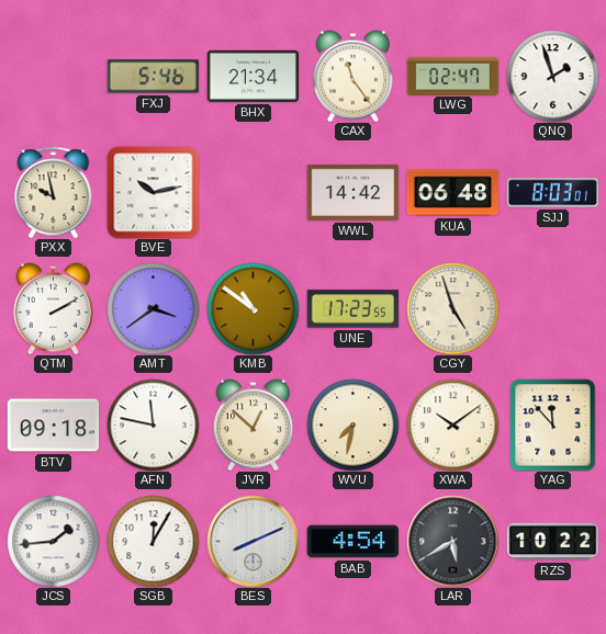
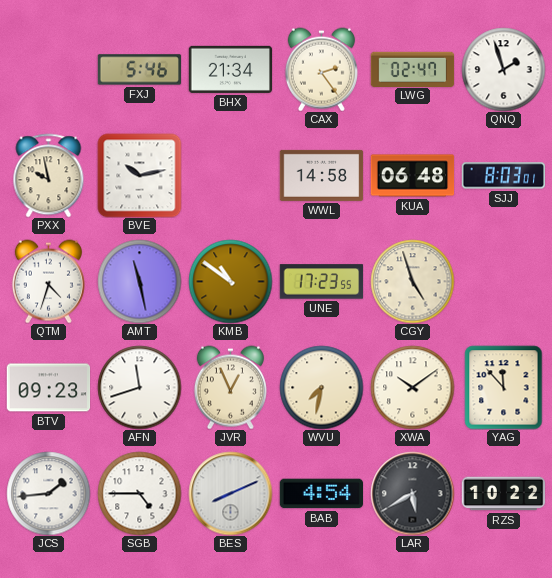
CAX: 11:24 -> 2:24
WWL: 14:42 -> 14:58
QTM: 2:10 -> 4:33
AMT: 3:39 -> 11:28
BTV: 09:18 -> 09:23
AFN: 11:47 -> 11:42
JVR: 12:52 -> 12:56
SGB: 12:05 -> 4:45
